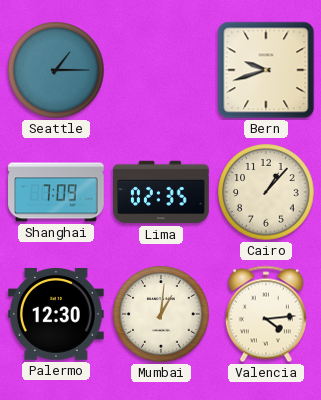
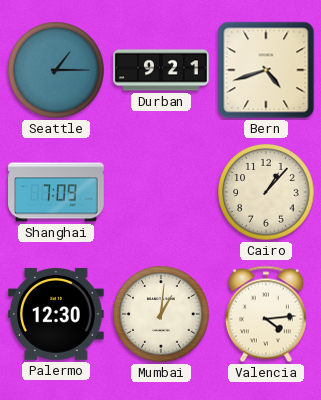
Durban: none -> 9:21
Bern: 9:42 -> 4:42
Lima: 02:35 -> none
